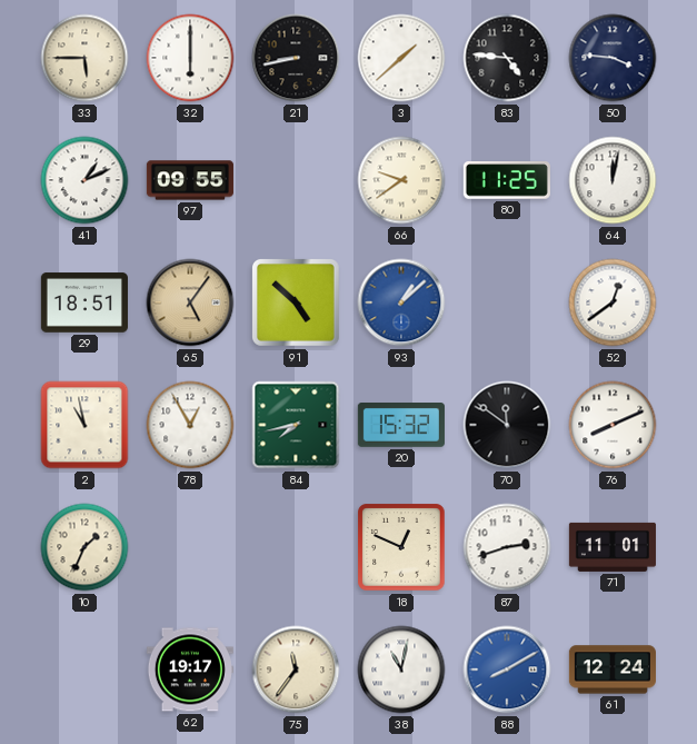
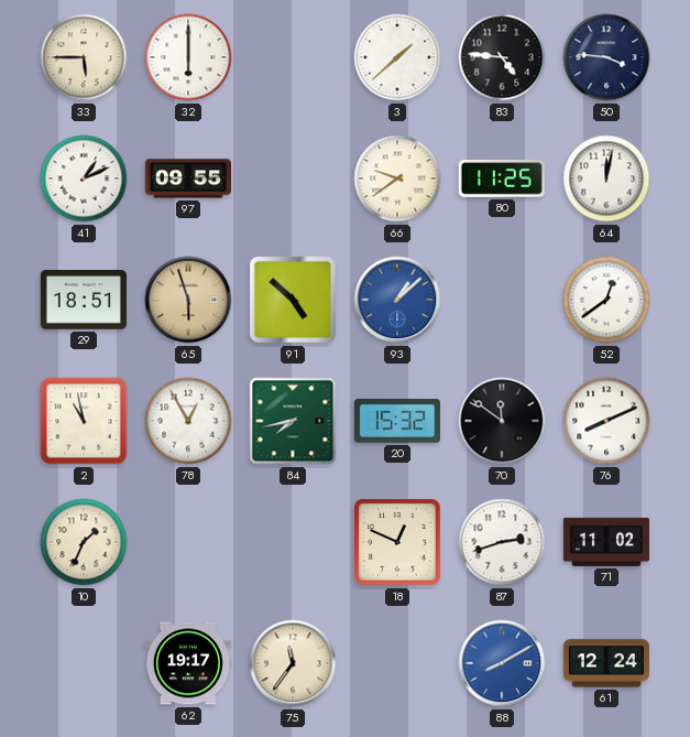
21: 8:43 -> none
65: 5:06 -> 5:57
71: 11:01 -> 11:02
38: 11:02 -> none
